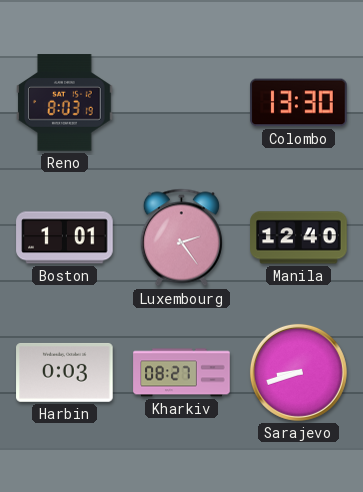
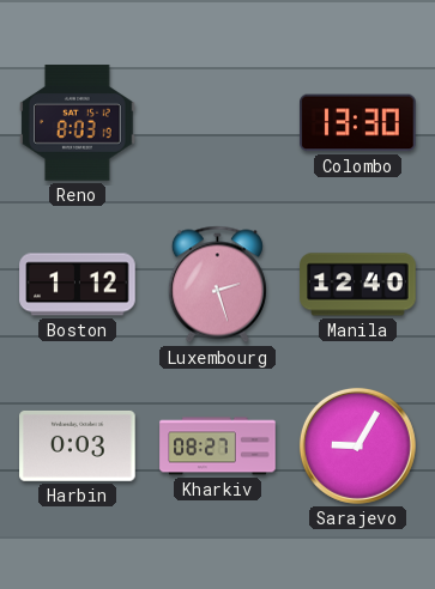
Boston: 1:01 -> 1:12
Luxembourg: 2:24 -> 2:27
Sarajevo: 8:42 -> 9:05
